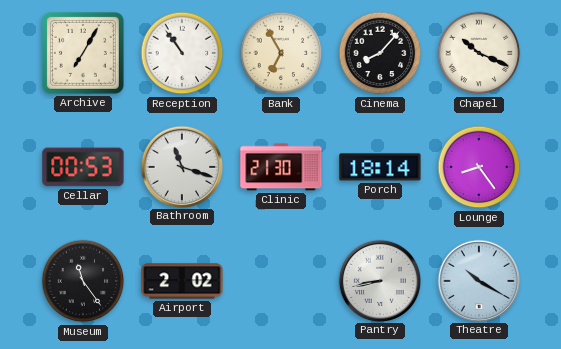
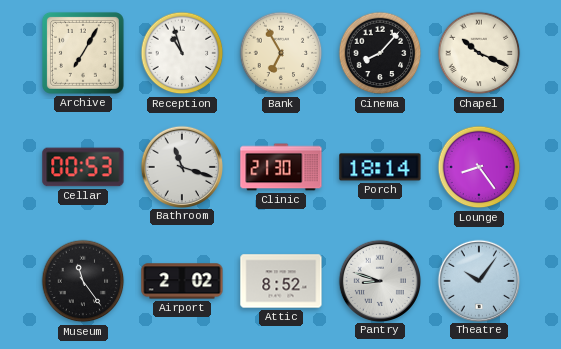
Reception: 10:54 -> 10:57
Attic: none -> 8:52
Pantry: 8:43 -> 8:48
Theatre: 10:20 -> 10:06
